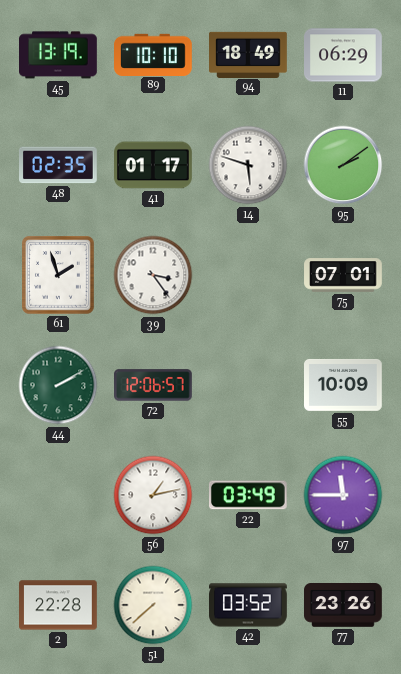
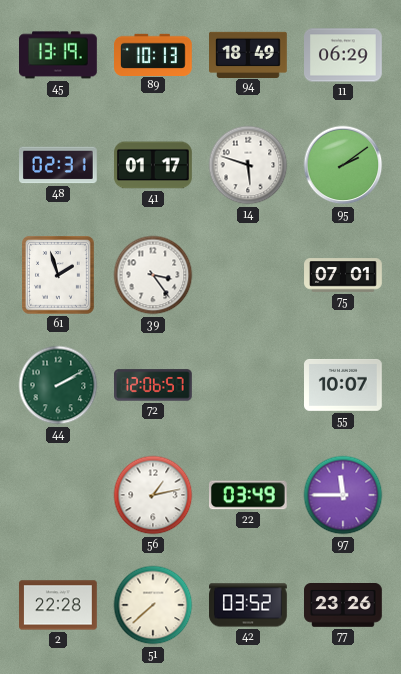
89: 10:10 -> 10:13
48: 02:35 -> 02:31
55: 10:09 -> 10:07
